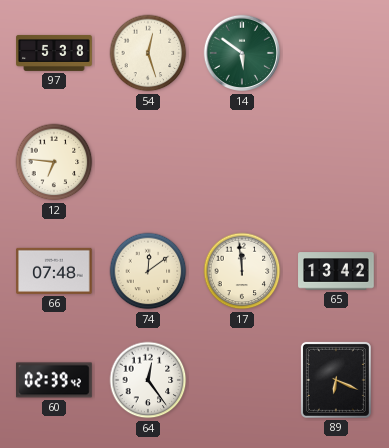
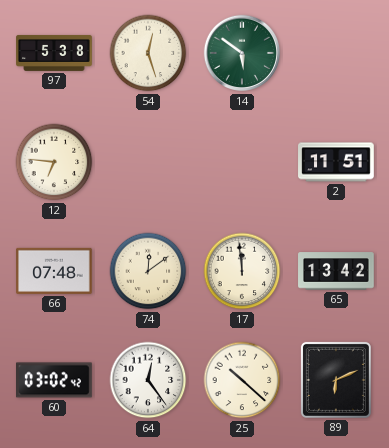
2: none -> 11:51
60: 02:39 -> 03:02
25: none -> 10:22
89: 6:19 -> 6:11
